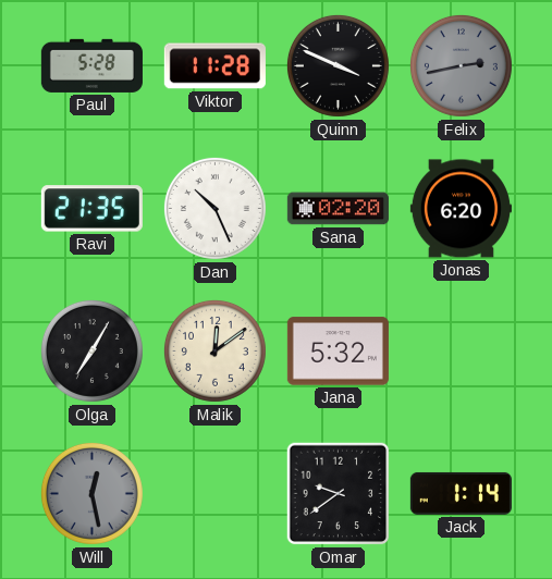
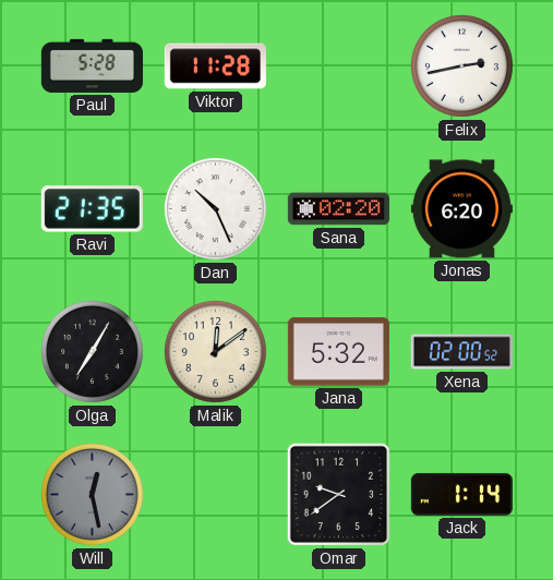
Quinn: 3:49 -> none
Felix dial: grey -> white
Xena: none -> 02:00
